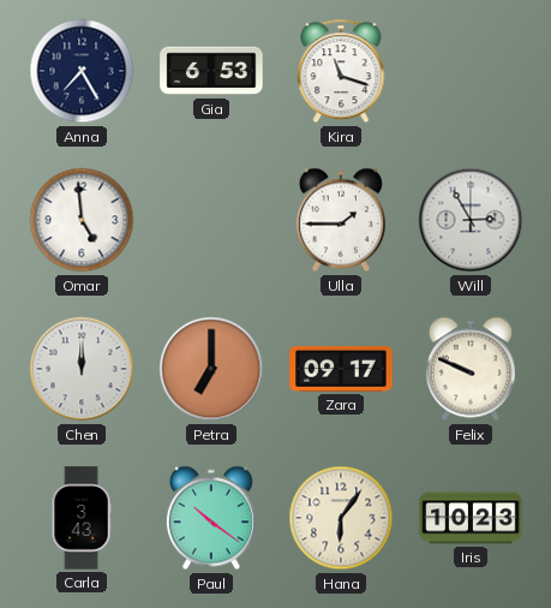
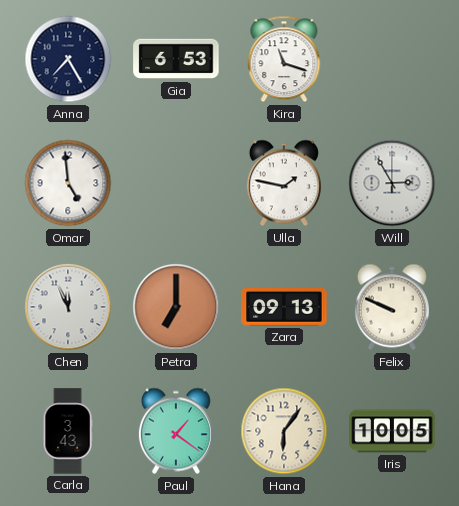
Ulla: 1:45 -> 1:47
Chen: 12:00 -> 11:56
Zara: 09:17 -> 09:13
Paul: 10:21 -> 1:21
Iris: 10:23 -> 10:05
